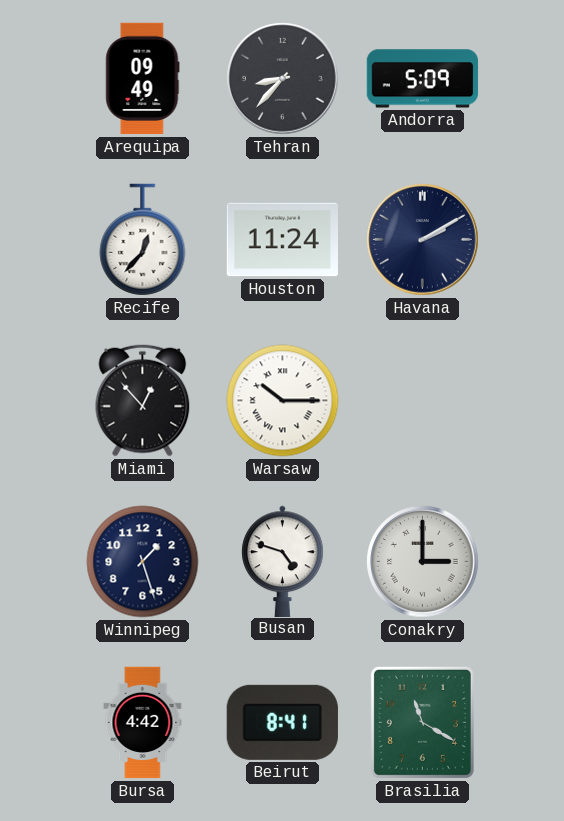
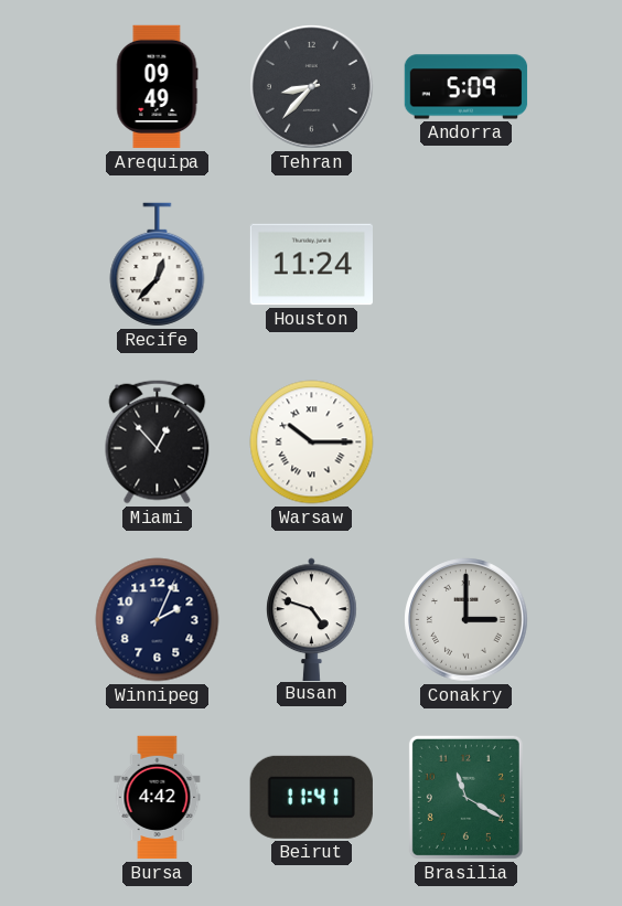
Havana: 2:10 -> none
Winnipeg: 1:27 -> 2:04
Beirut: 8:41 -> 11:41
